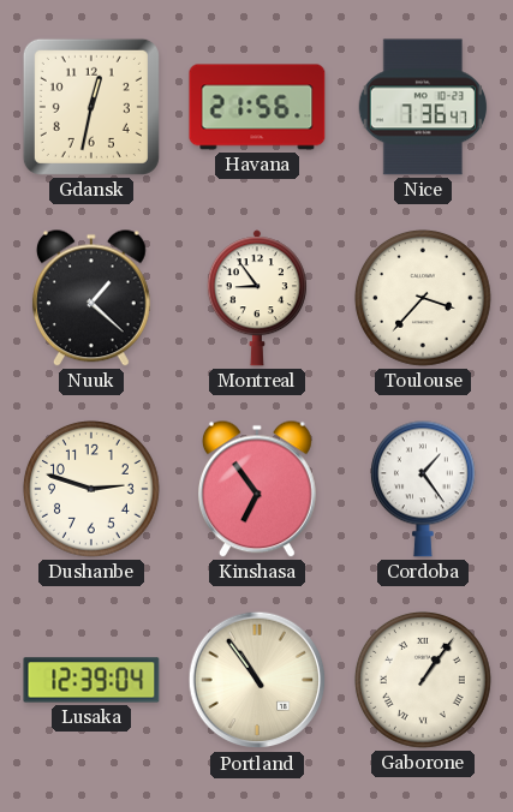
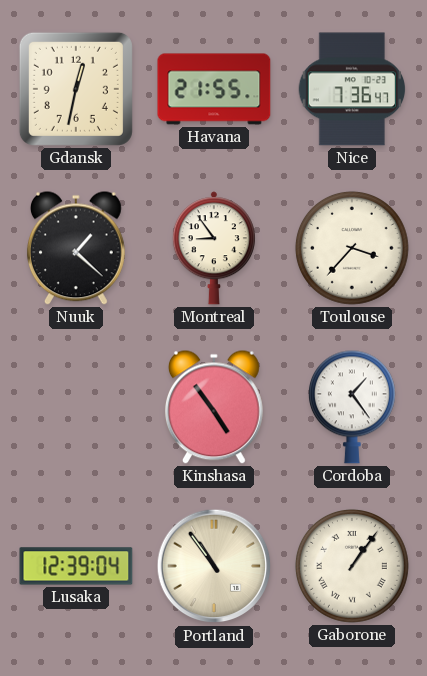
Havana: 21:56 -> 21:55
Dushanbe: 2:48 -> none
Kinshasa: 6:54 -> 4:54
